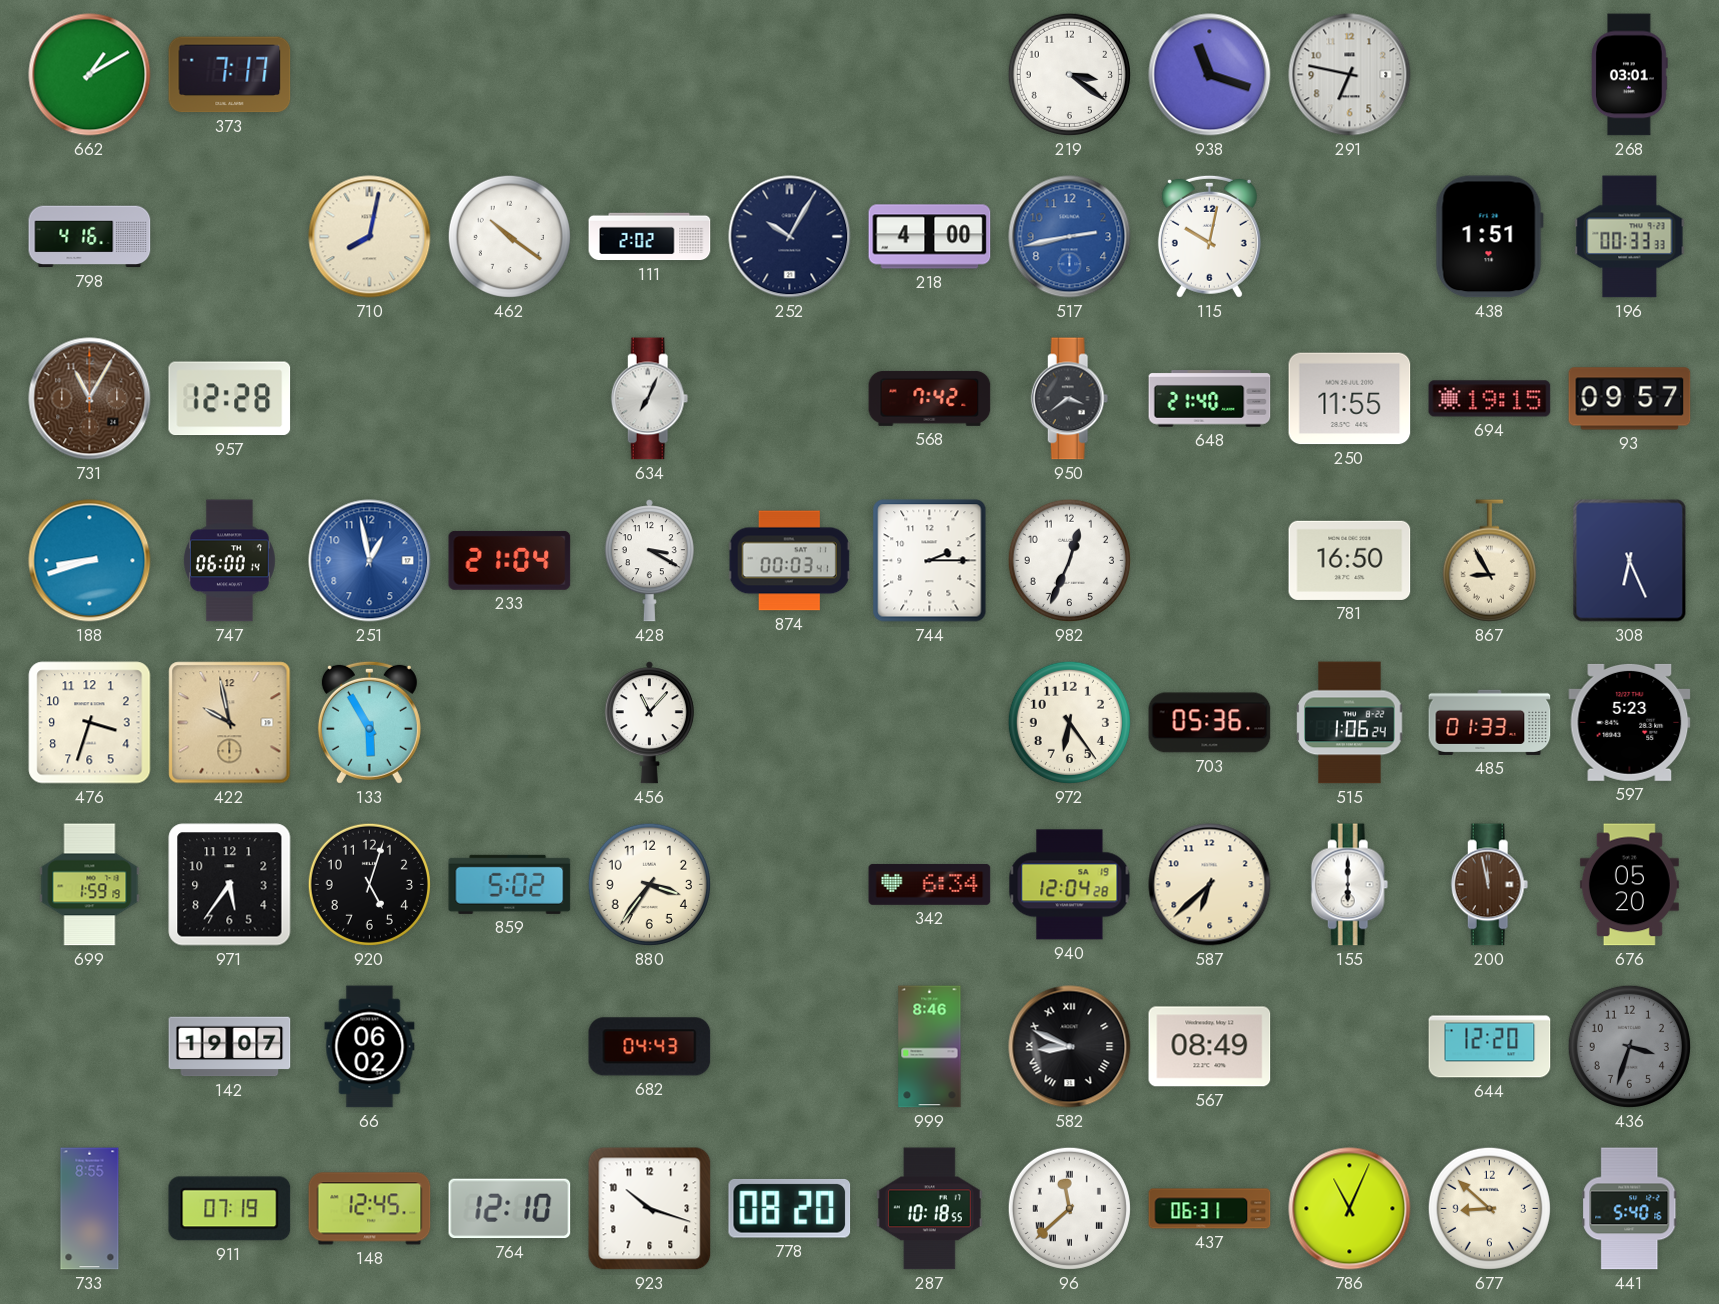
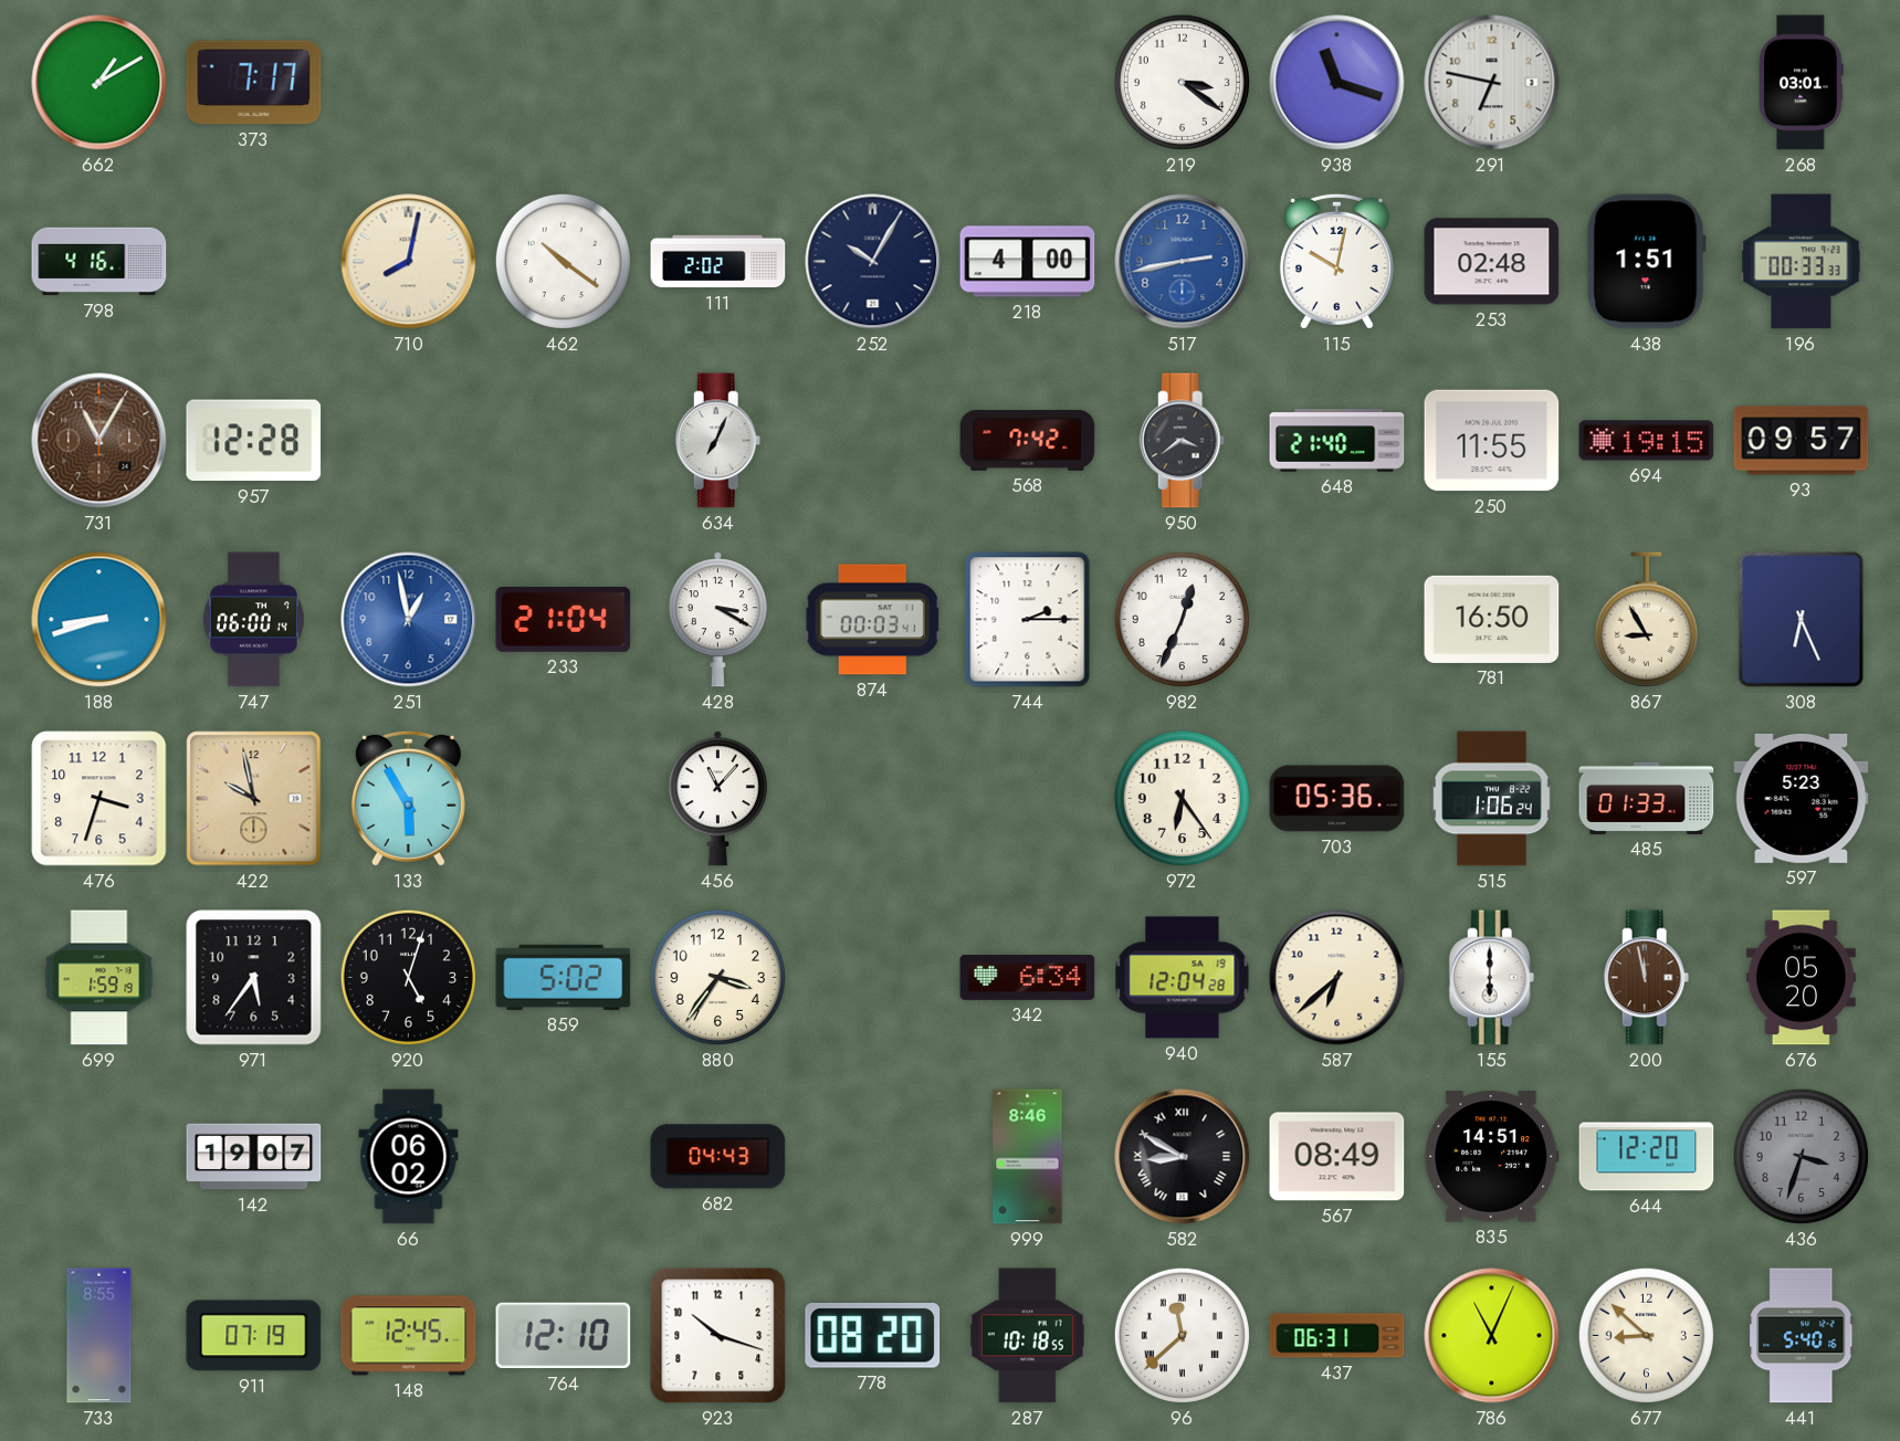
253: none -> 02:48
582: 8:49 -> 8:50
835: none -> 14:51
